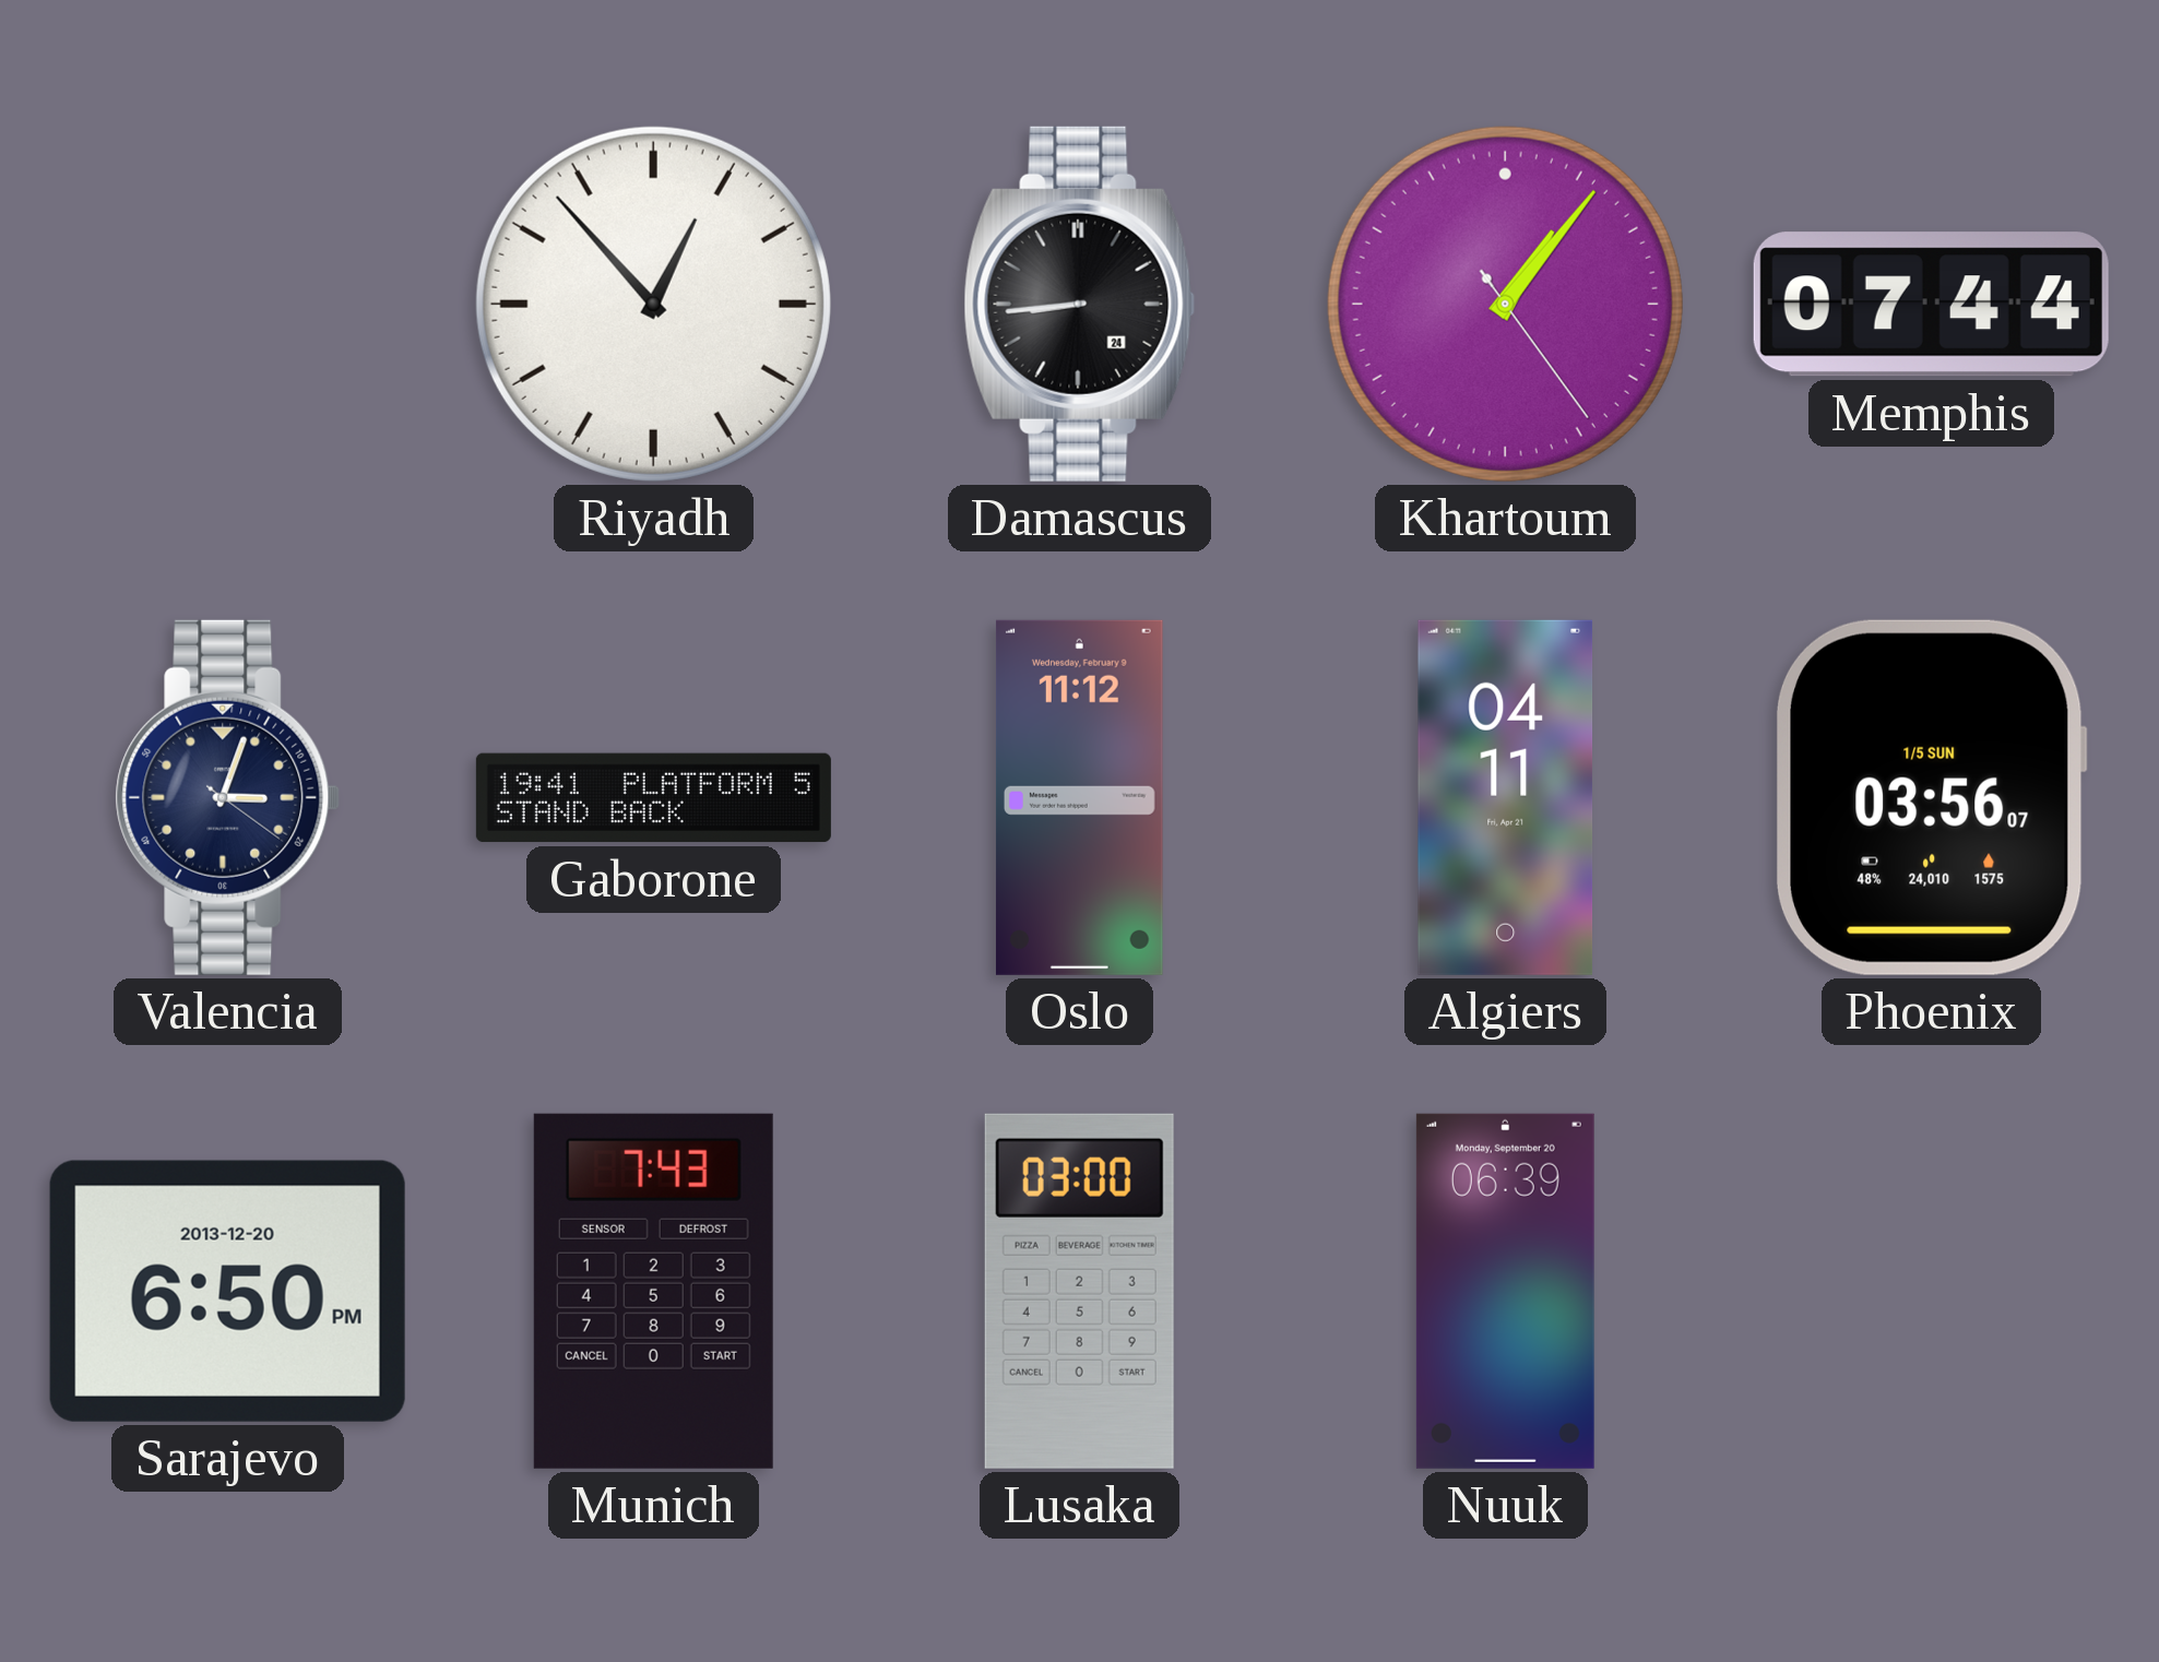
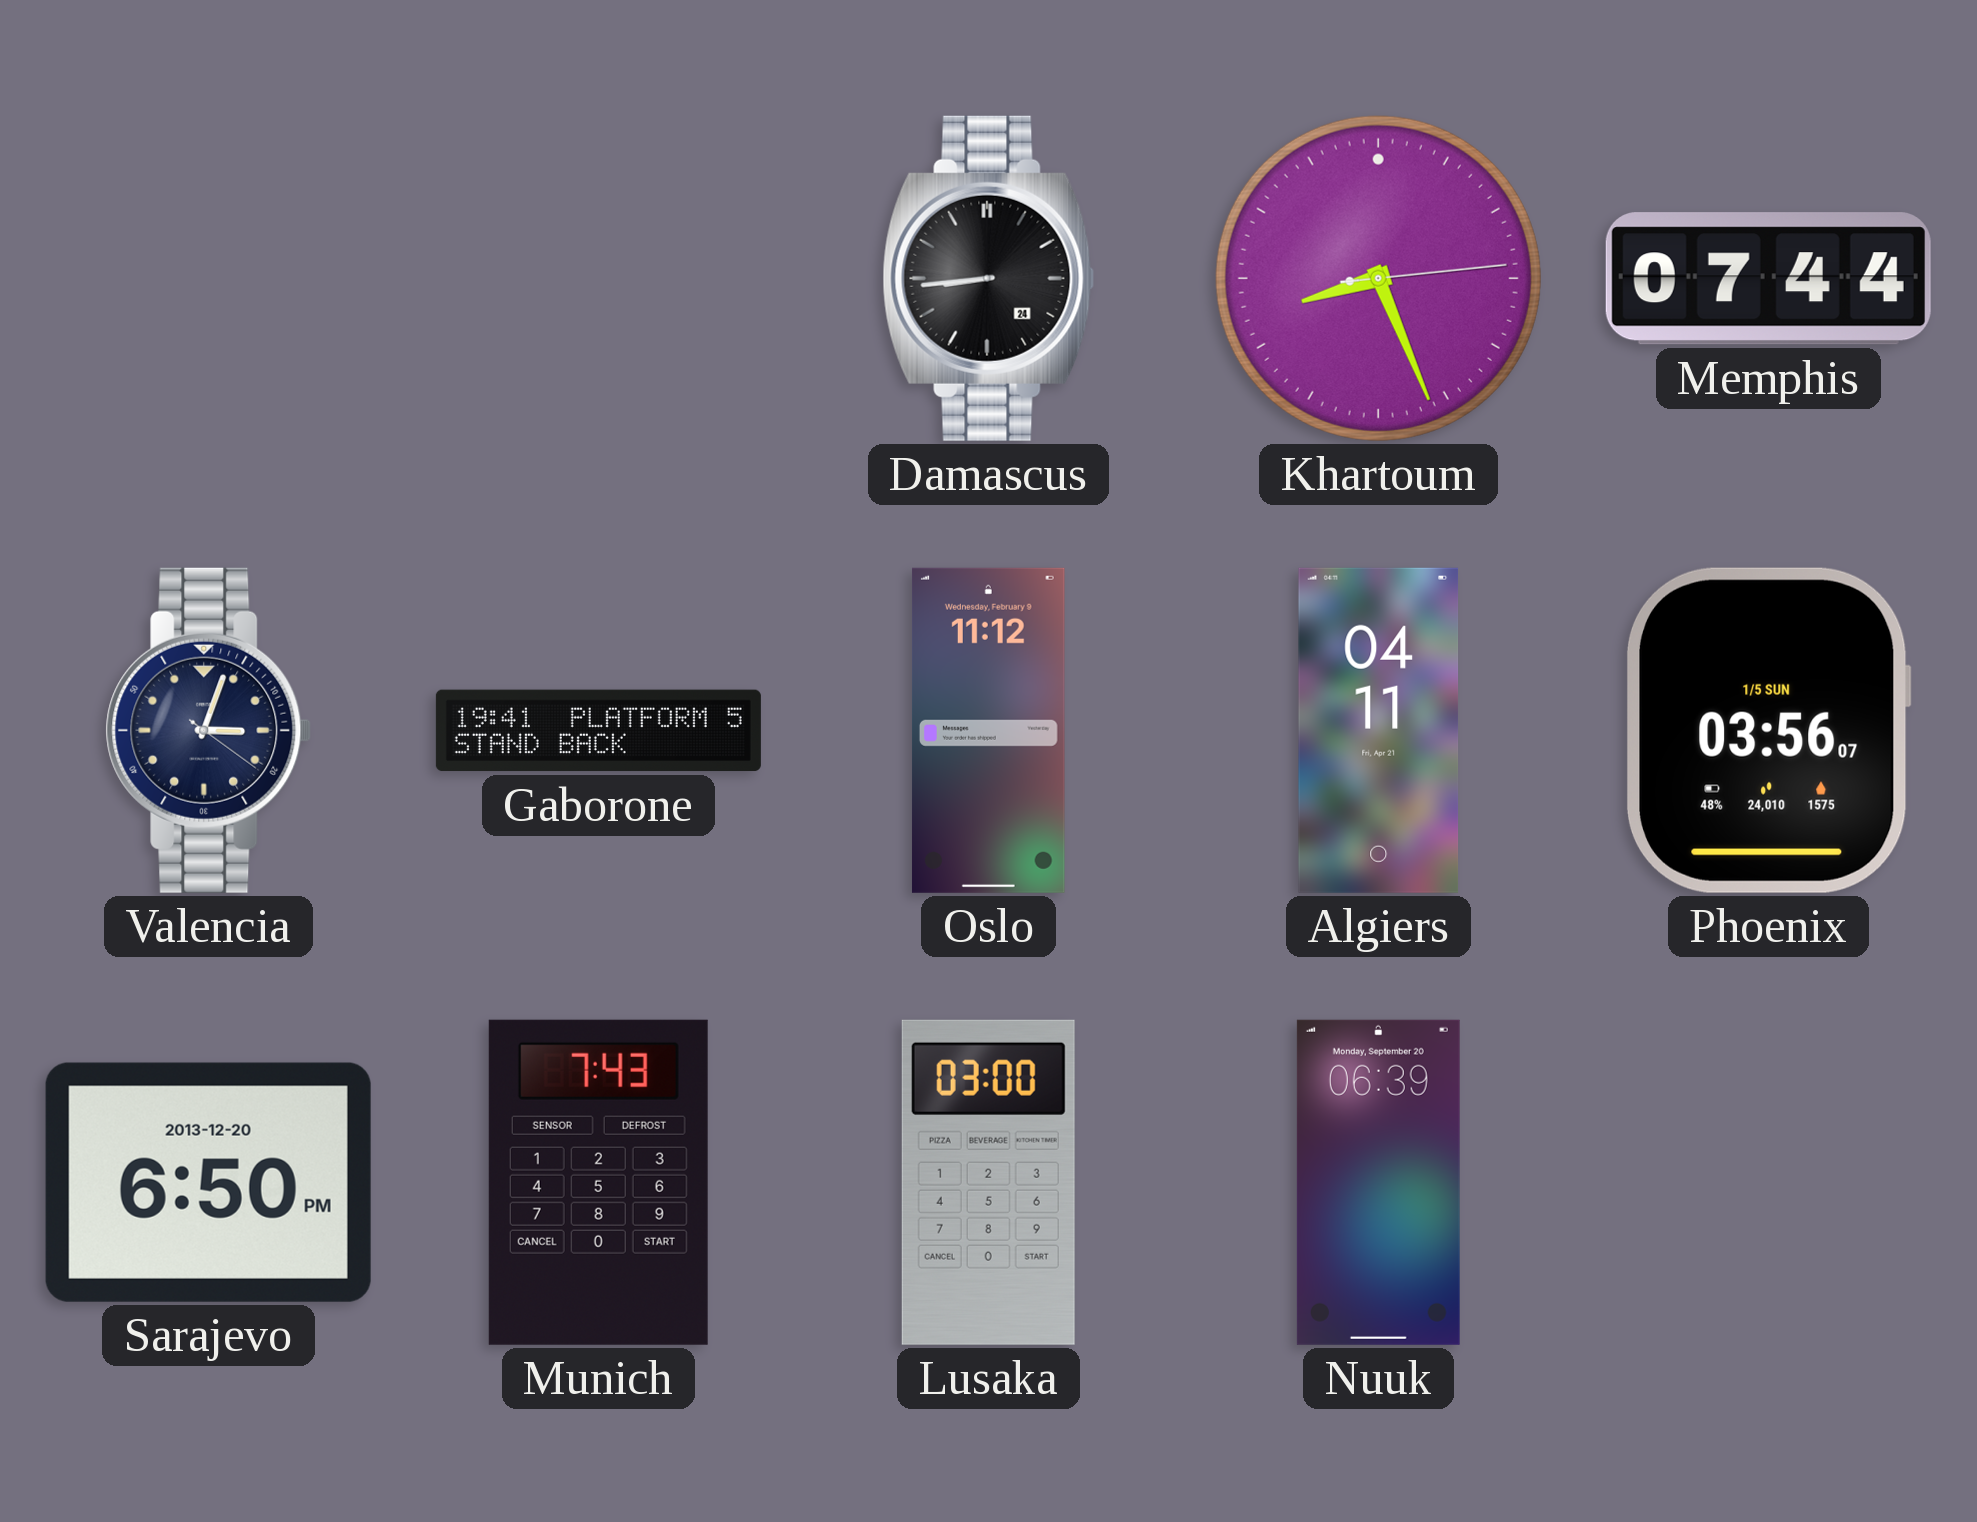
Riyadh: 12:53 -> none
Khartoum: 1:06 -> 8:26
